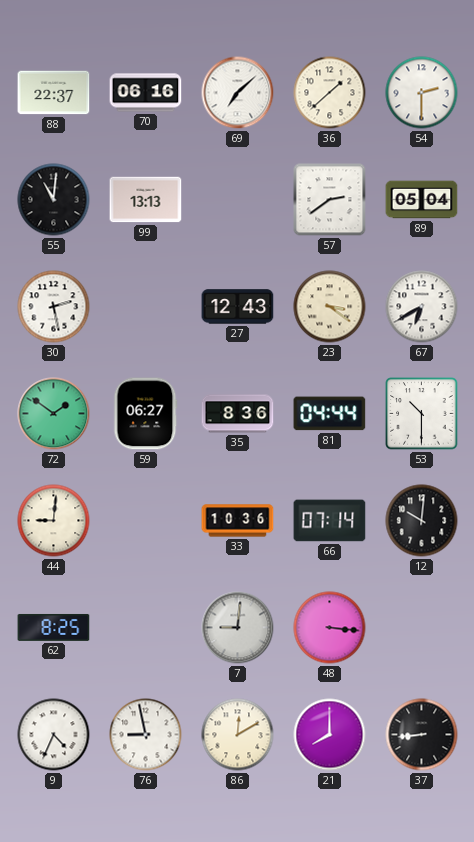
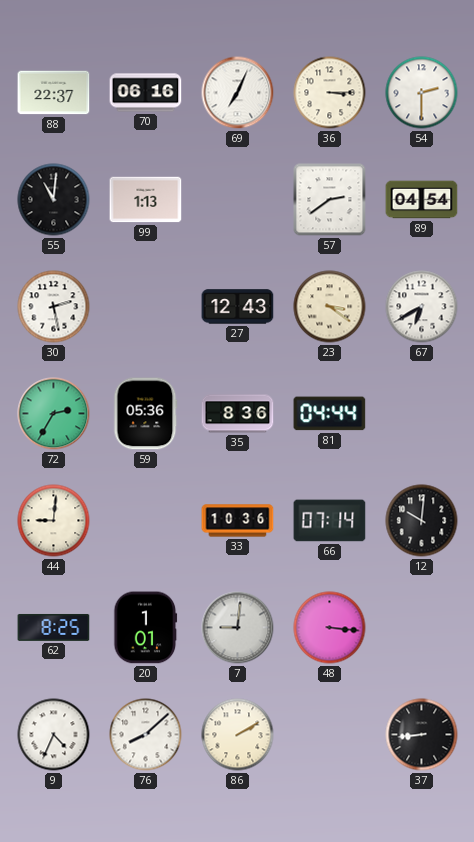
69: 7:08 -> 7:04
36: 1:38 -> 3:15
99: 13:13 -> 1:13
89: 05:04 -> 04:54
72: 1:51 -> 2:35
59: 06:27 -> 05:36
53: 10:30 -> none
20: none -> 1:01
76: 8:58 -> 8:08
86: 12:10 -> 2:10
21: 8:00 -> none
